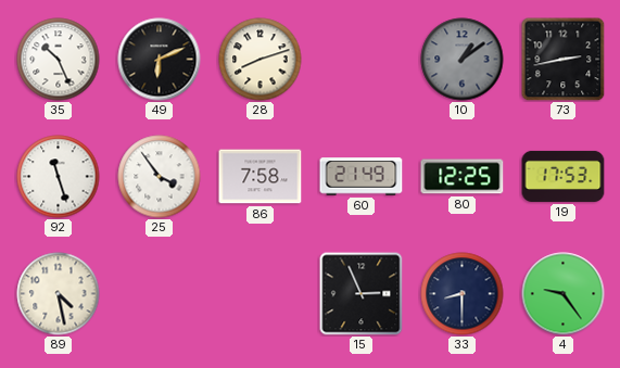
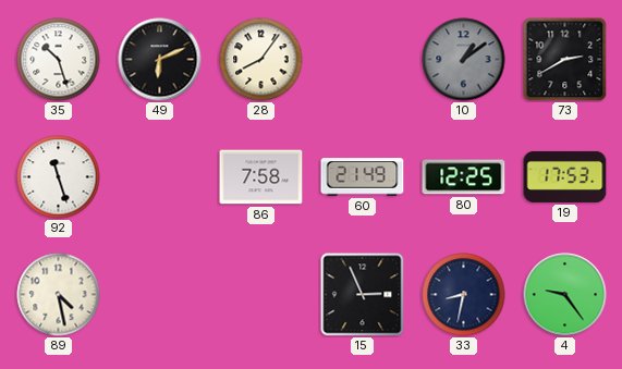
35: 10:26 -> 10:27
28: 8:12 -> 8:06
73: 2:43 -> 2:40
25: 3:54 -> none
33: 8:30 -> 8:32
